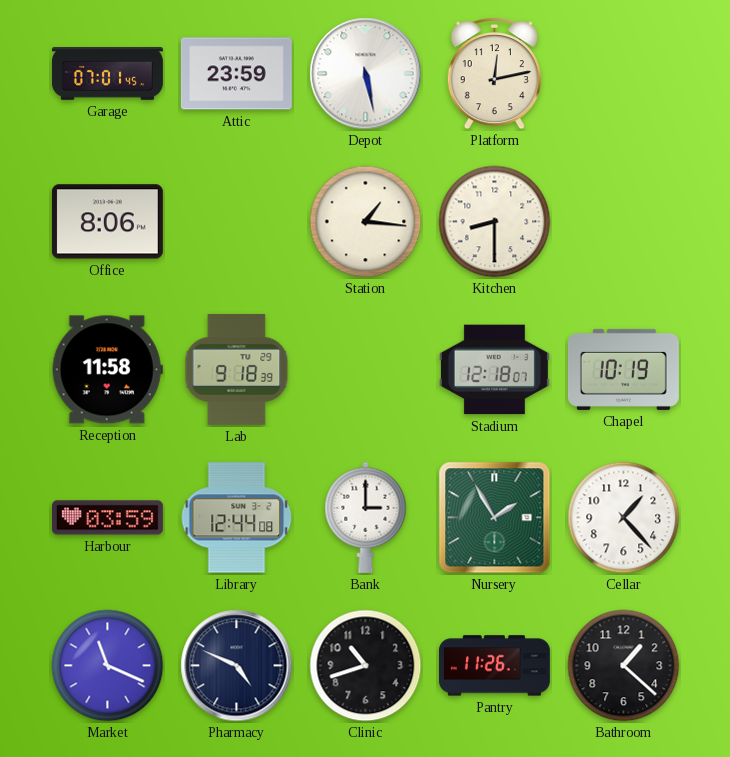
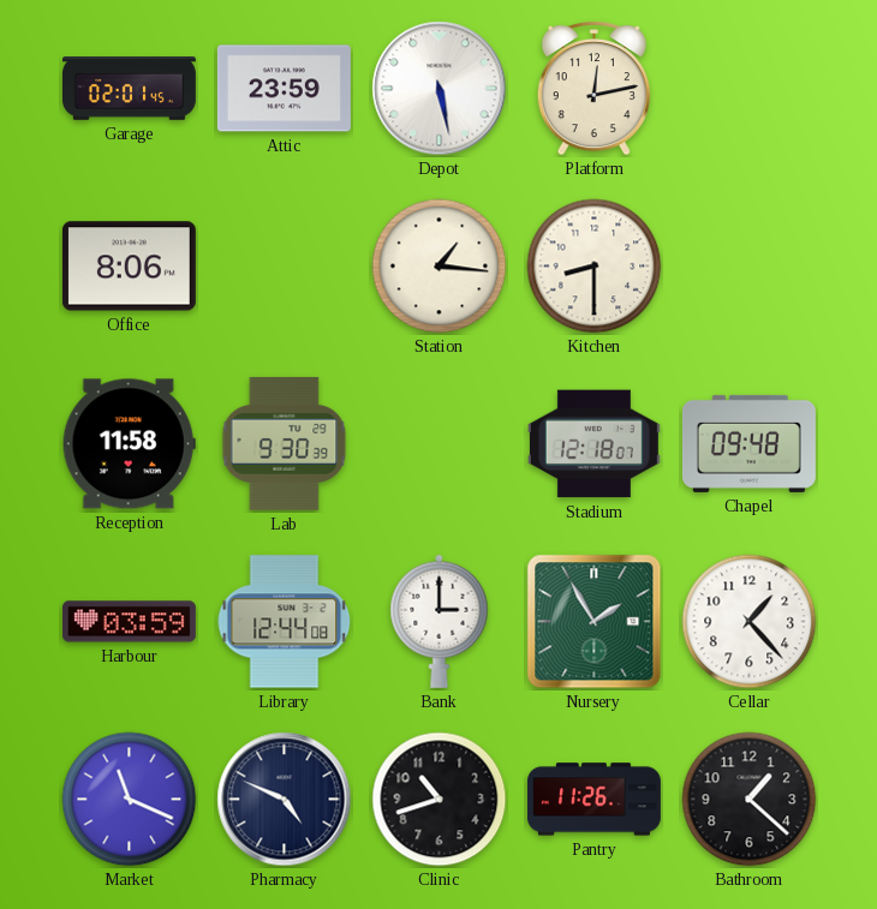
Garage: 07:01 -> 02:01
Lab: 9:18 -> 9:30
Chapel: 10:19 -> 09:48
